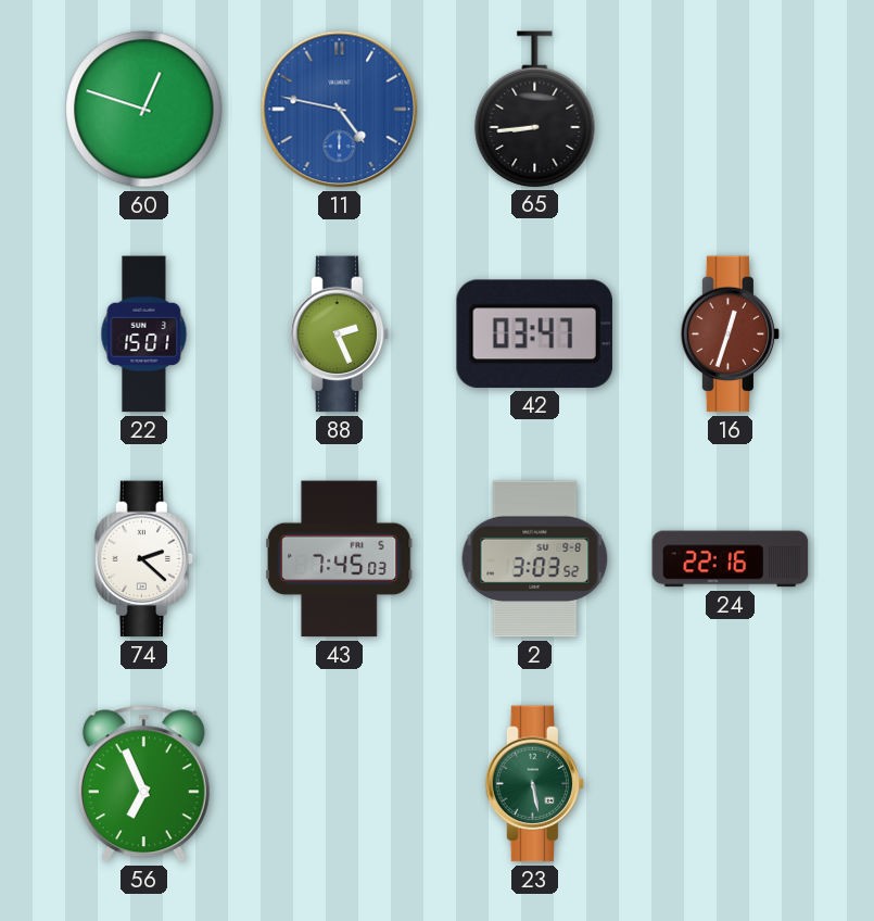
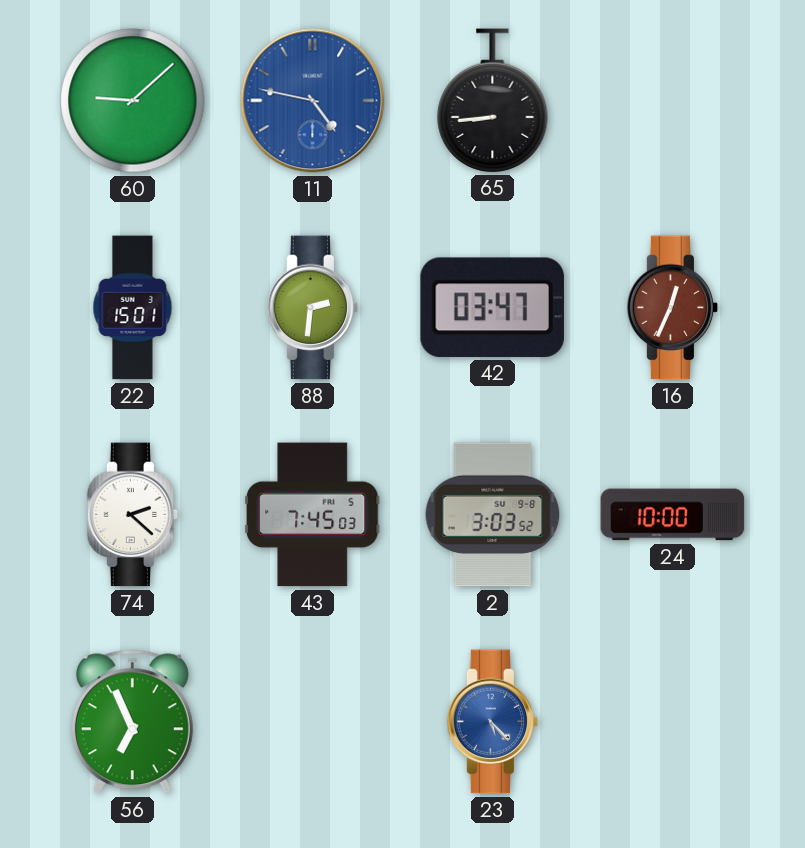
60: 12:48 -> 9:08
88: 2:26 -> 2:31
16: 12:33 -> 12:34
24: 22:16 -> 10:00
23: 5:28 -> 5:23
23 dial: green -> blue
